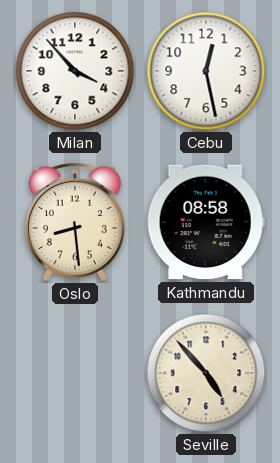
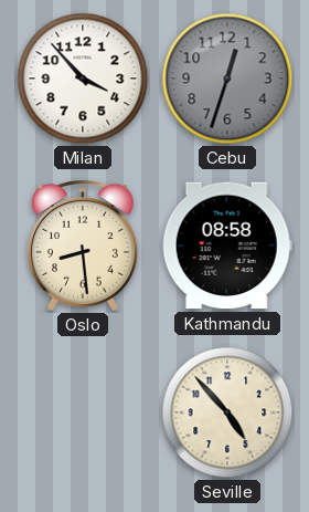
Cebu: 12:28 -> 12:33
Cebu dial: white -> grey
